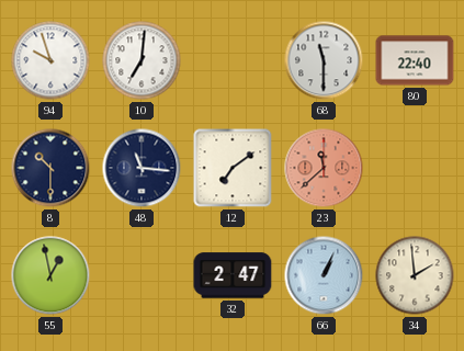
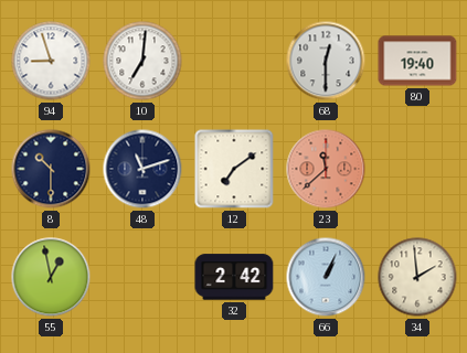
94: 9:57 -> 8:57
68: 11:30 -> 12:30
80: 22:40 -> 19:40
48: 11:16 -> 11:12
32: 2:47 -> 2:42
